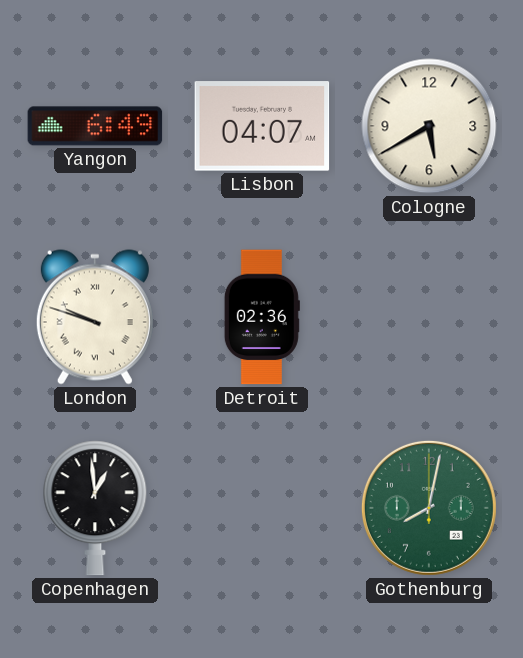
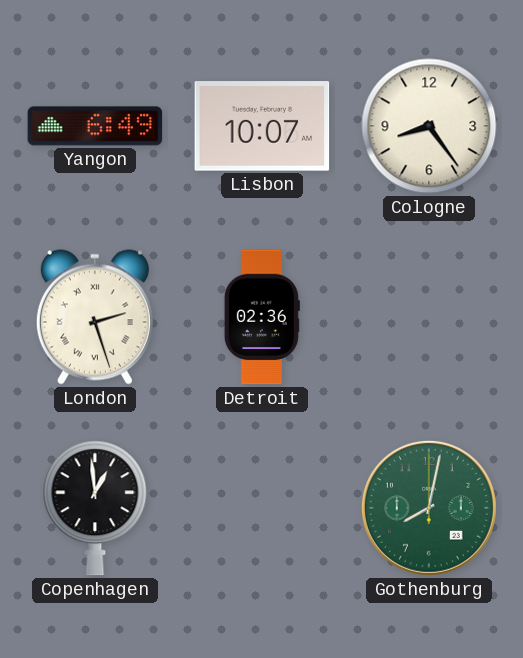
Lisbon: 04:07 -> 10:07
Cologne: 5:40 -> 8:24
London: 9:48 -> 2:27
